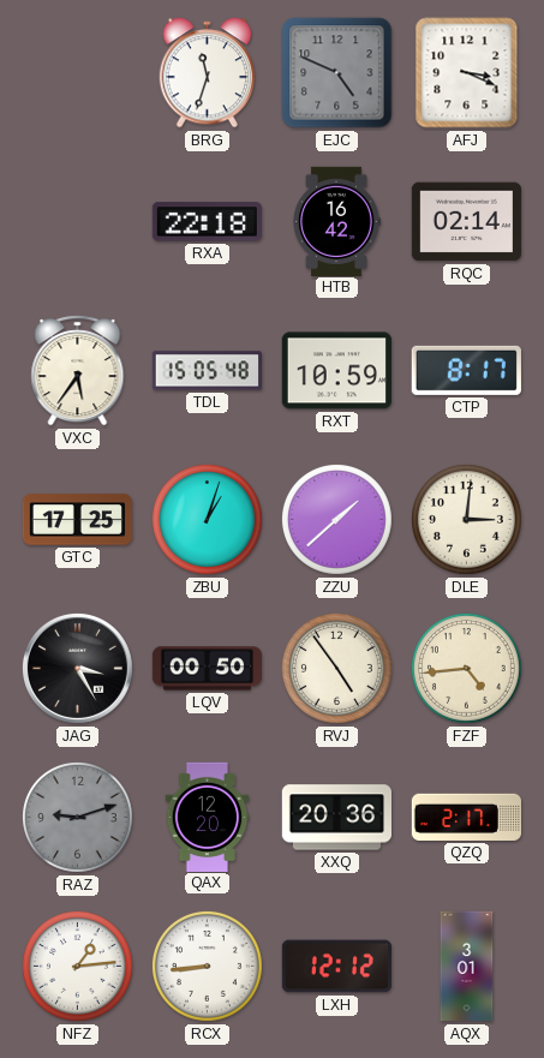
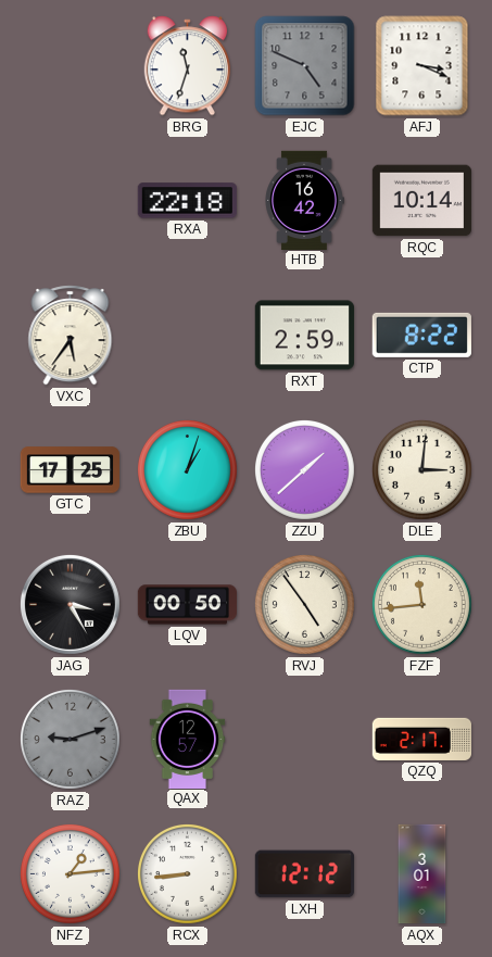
RQC: 02:14 -> 10:14
TDL: 15:05 -> none
RXT: 10:59 -> 2:59
CTP: 8:17 -> 8:22
FZF: 4:44 -> 11:44
QAX: 12:20 -> 12:57
XXQ: 20:36 -> none
